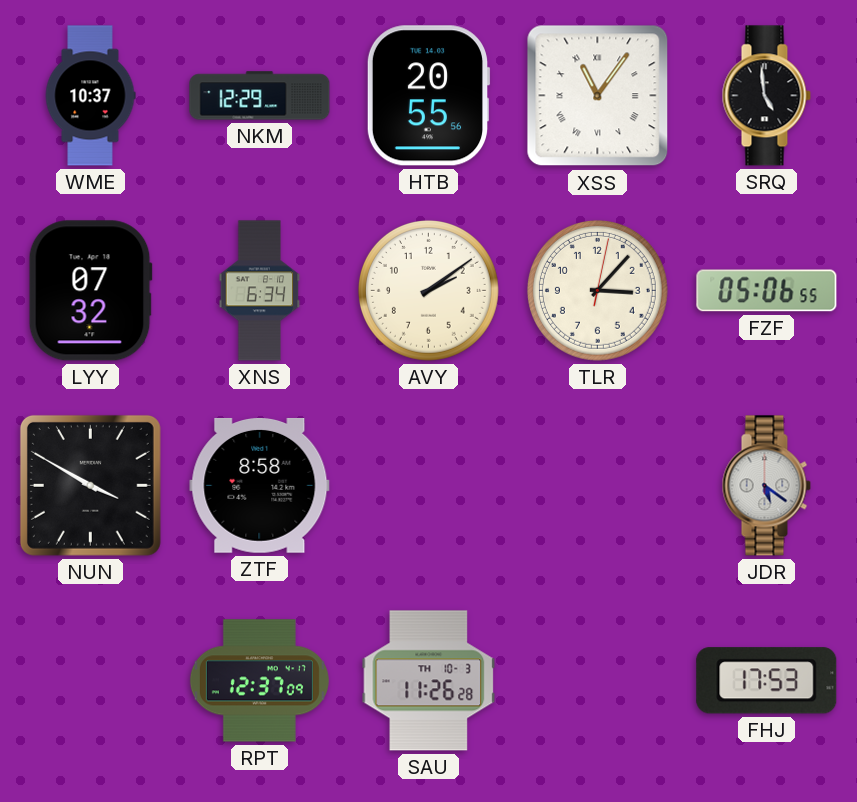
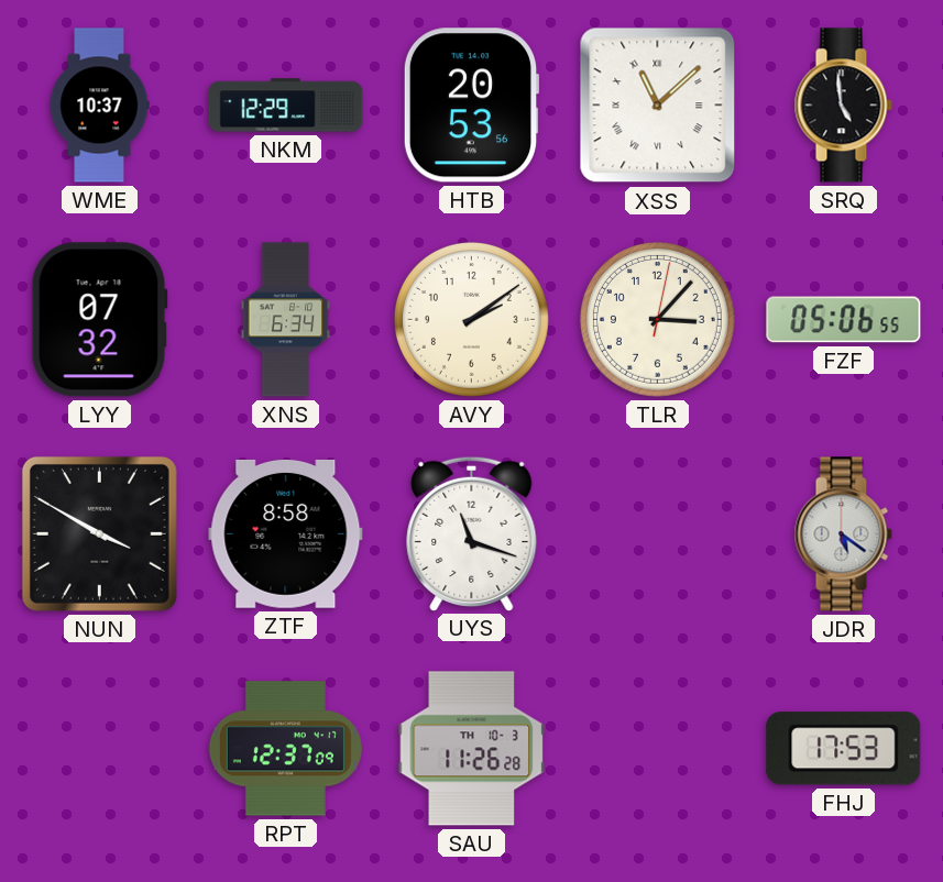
HTB: 20:55 -> 20:53
XSS: 11:06 -> 11:08
UYS: none -> 11:18
